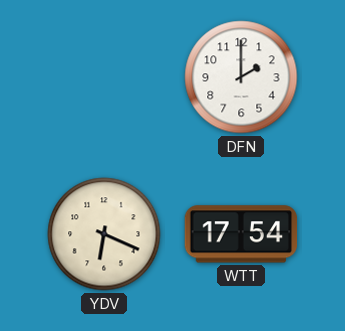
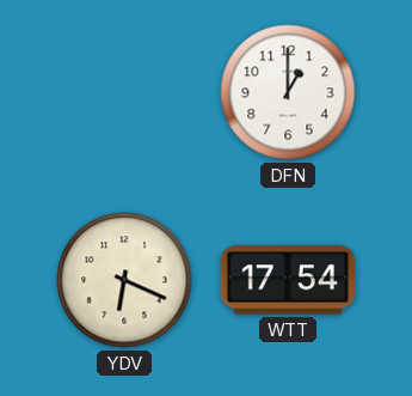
DFN: 2:00 -> 1:00
